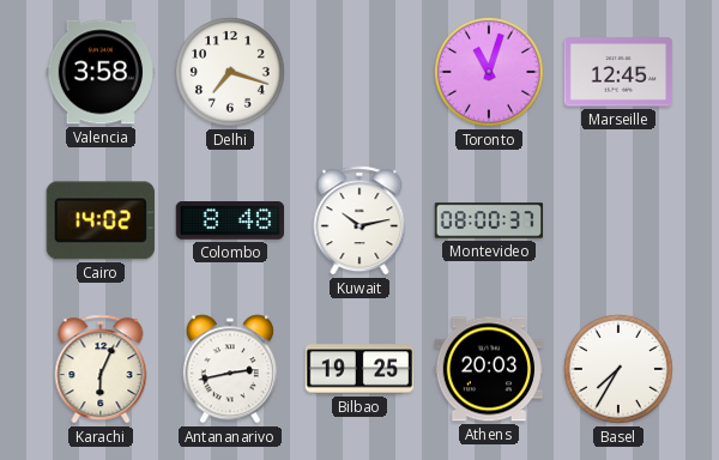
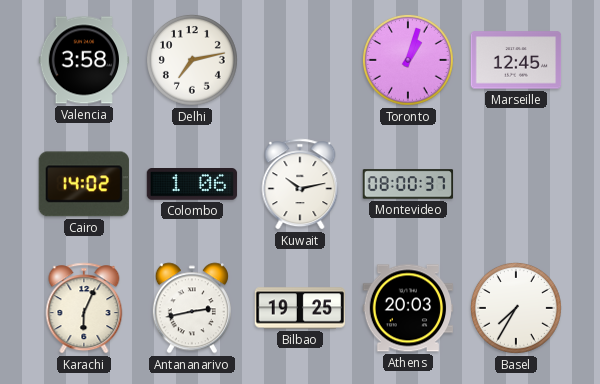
Delhi: 7:18 -> 7:13
Toronto: 11:03 -> 1:03
Colombo: 8:48 -> 1:06
